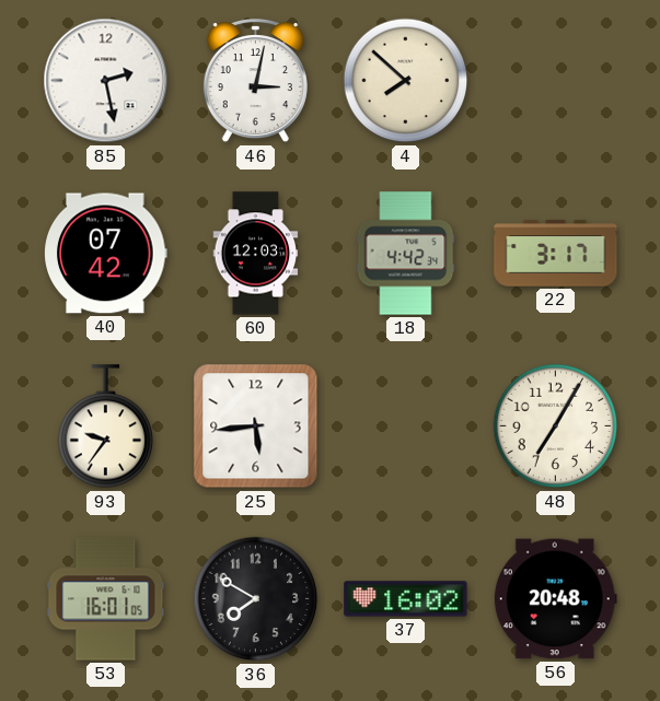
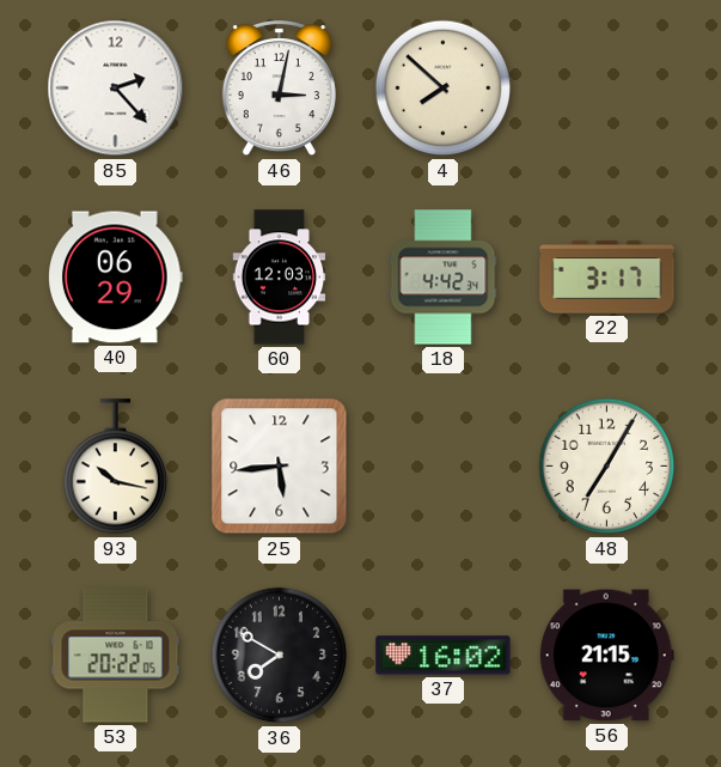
85: 2:28 -> 2:23
40: 07:42 -> 06:29
93: 9:36 -> 10:17
53: 16:01 -> 20:22
56: 20:48 -> 21:15
